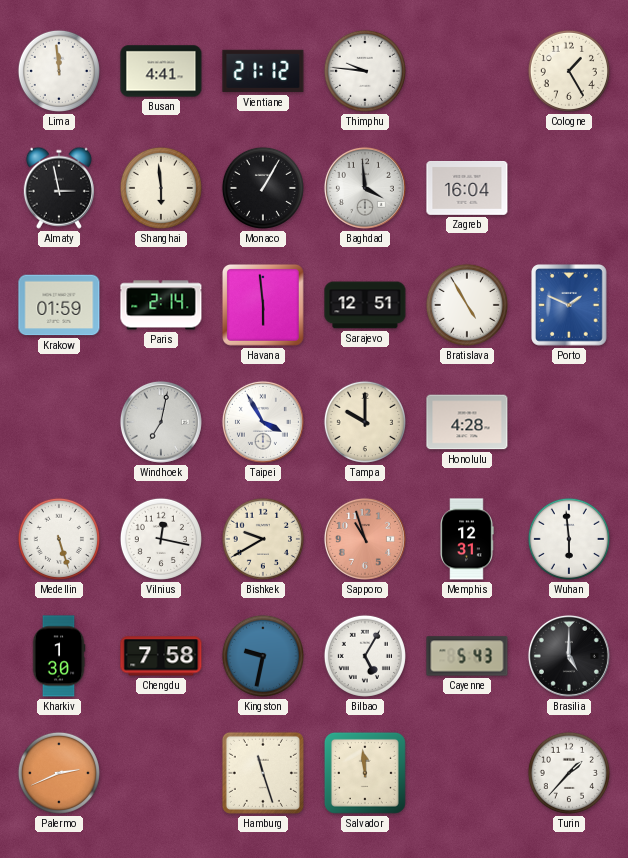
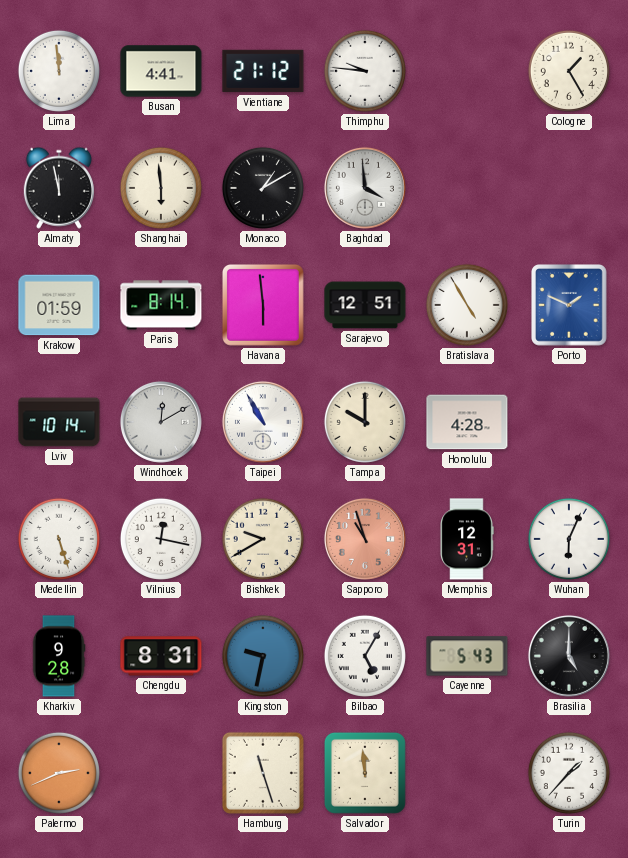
Almaty: 2:58 -> 11:58
Monaco: 1:05 -> 1:10
Zagreb: 16:04 -> none
Paris: 2:14 -> 8:14
Lviv: none -> 10:14
Windhoek: 7:02 -> 12:10
Taipei: 3:55 -> 10:55
Wuhan: 5:59 -> 6:04
Kharkiv: 1:30 -> 9:28
Chengdu: 7:58 -> 8:31
